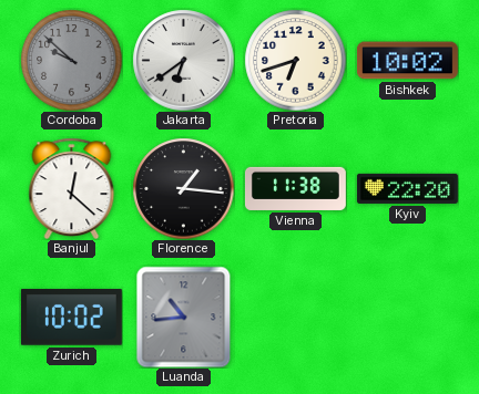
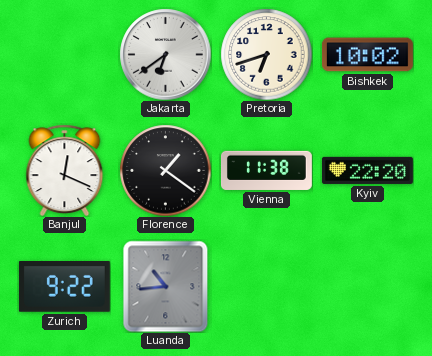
Cordoba: 9:52 -> none
Banjul: 12:22 -> 12:19
Florence: 1:16 -> 1:21
Zurich: 10:02 -> 9:22
